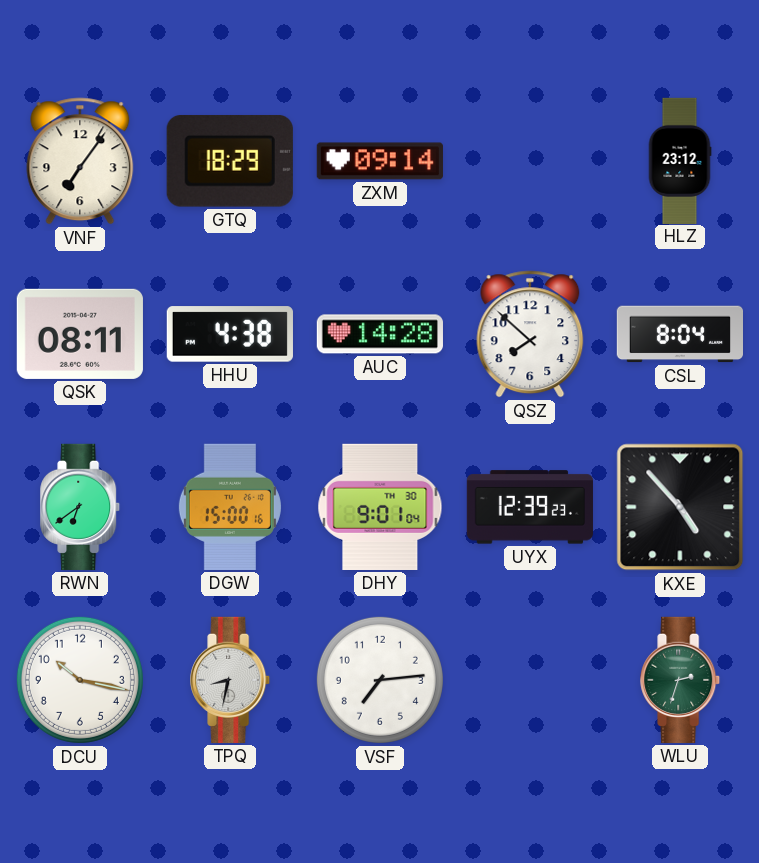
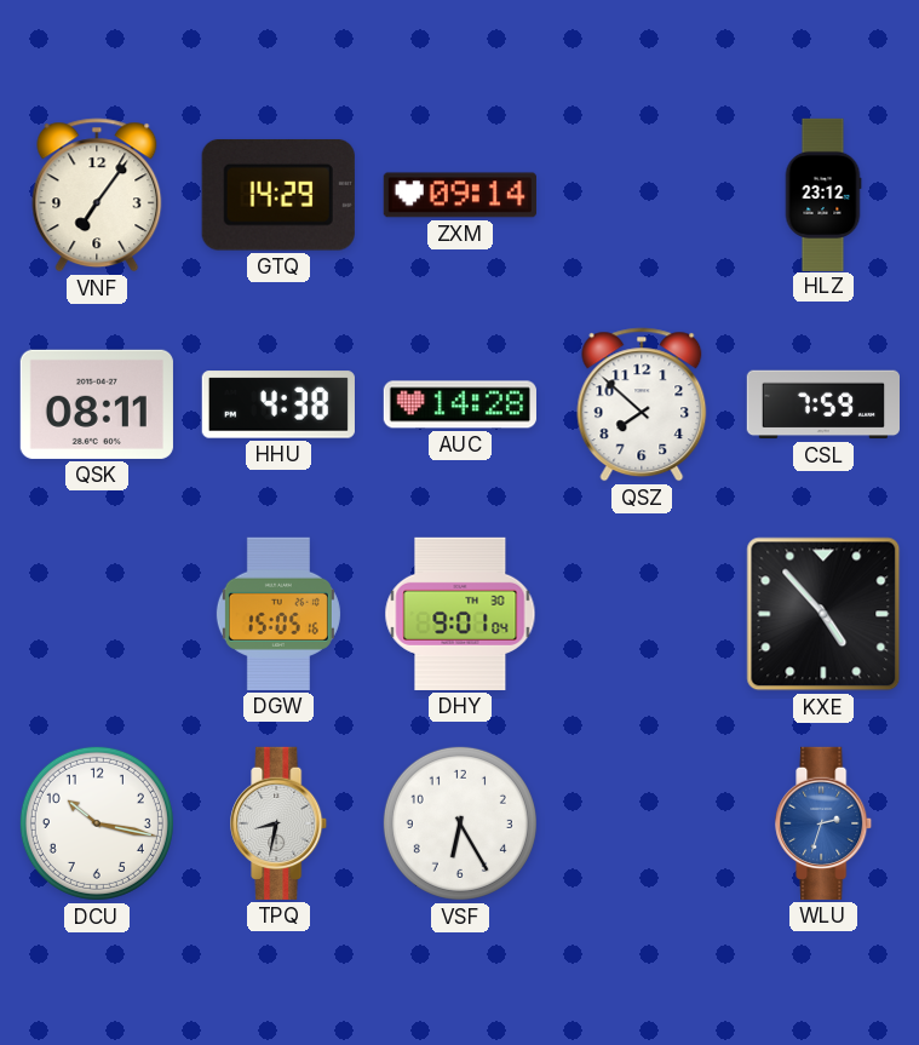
GTQ: 18:29 -> 14:29
CSL: 8:04 -> 7:59
RWN: 6:39 -> none
DGW: 15:00 -> 15:05
UYX: 12:39 -> none
VSF: 7:14 -> 6:25
WLU dial: green -> blue
